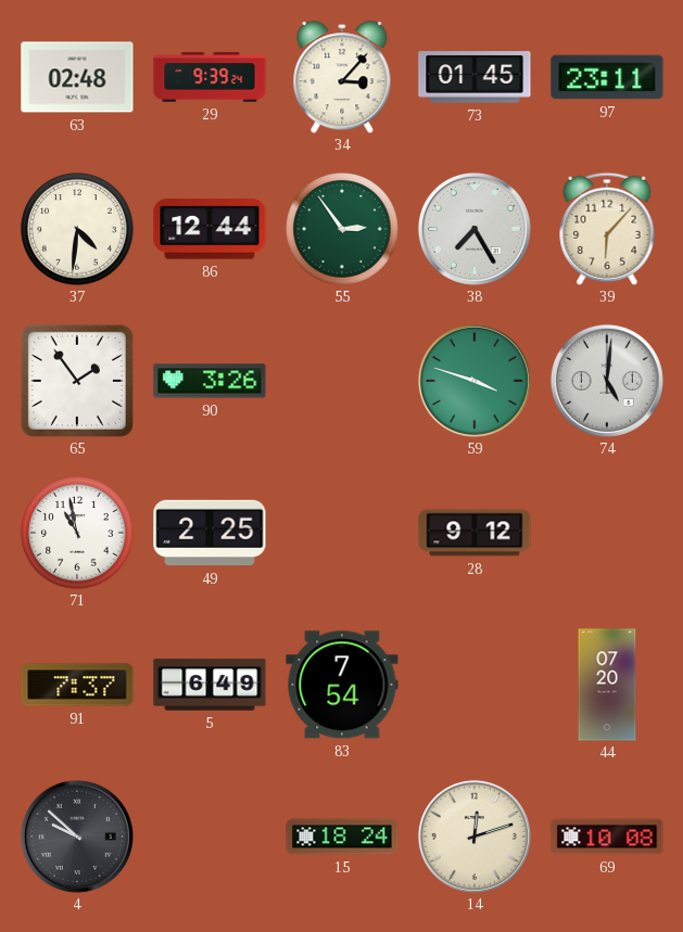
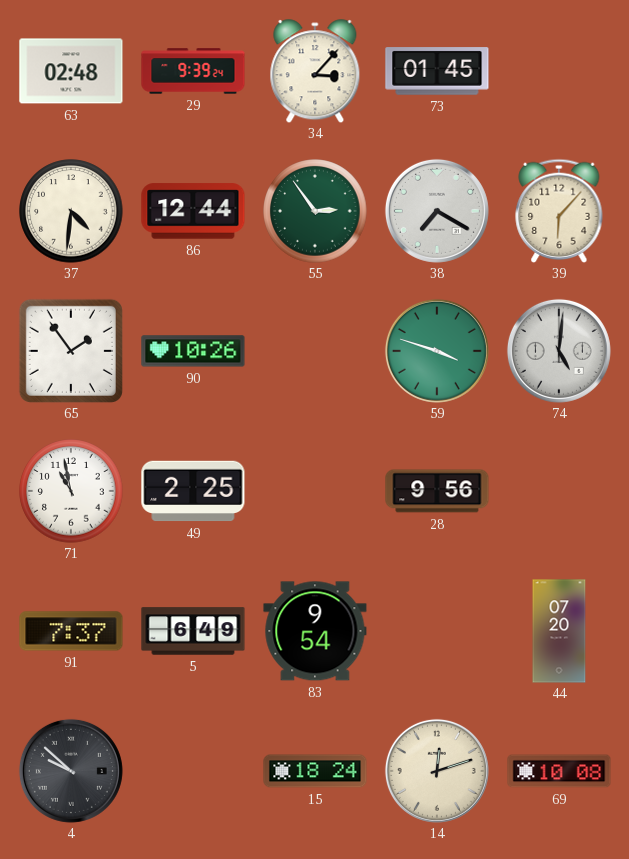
97: 23:11 -> none
38: 7:25 -> 7:20
90: 3:26 -> 10:26
28: 9:12 -> 9:56
83: 7:54 -> 9:54
